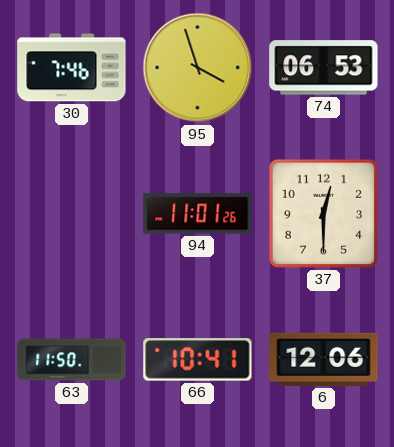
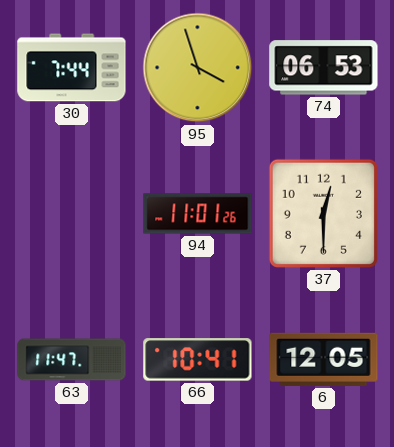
30: 7:46 -> 7:44
63: 11:50 -> 11:47
6: 12:06 -> 12:05
